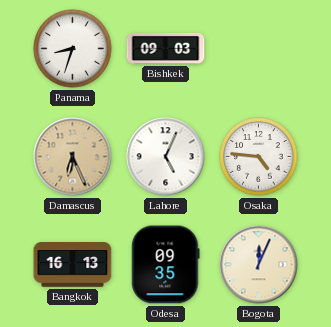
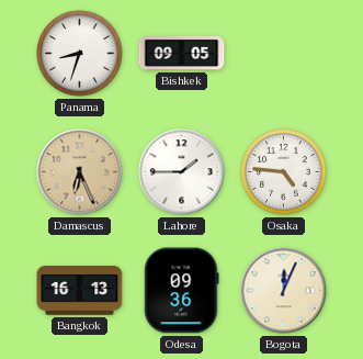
Bishkek: 09:03 -> 09:05
Lahore: 5:04 -> 1:45
Odesa: 09:35 -> 09:36
